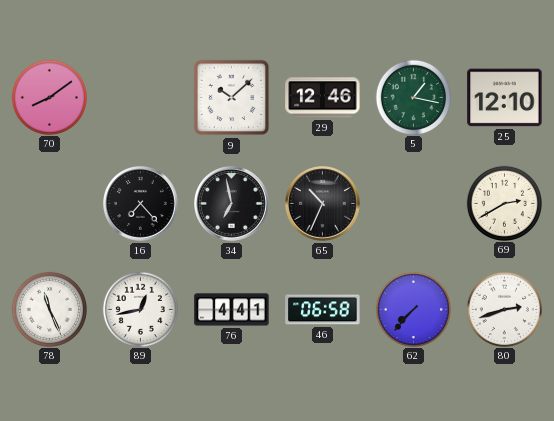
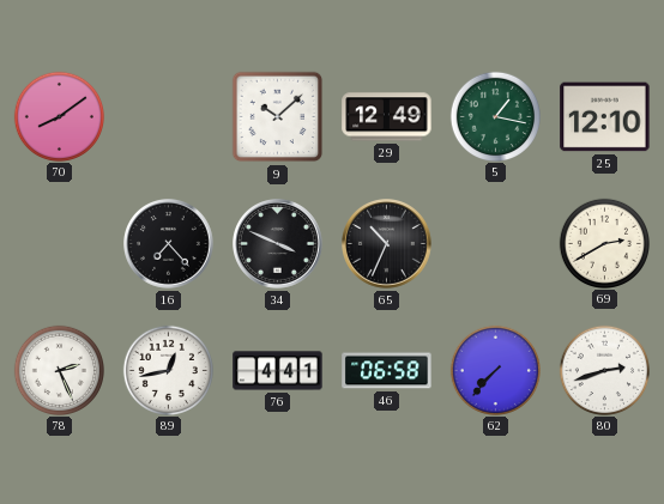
29: 12:46 -> 12:49
34: 6:58 -> 3:49
78: 11:26 -> 2:26
